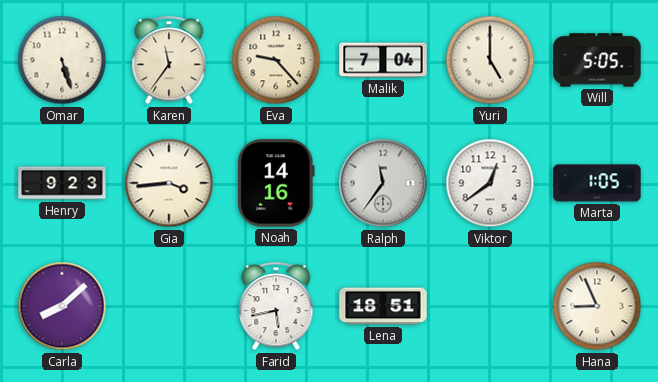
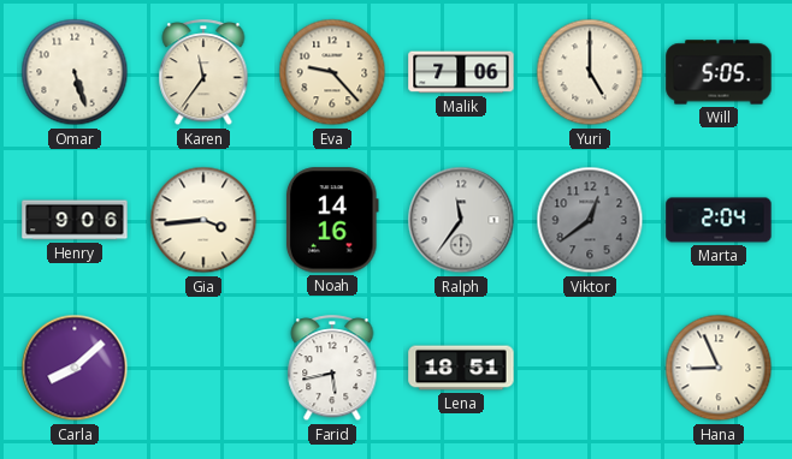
Malik: 7:04 -> 7:06
Henry: 9:23 -> 9:06
Viktor dial: white -> grey
Marta: 1:05 -> 2:04
